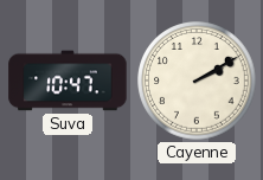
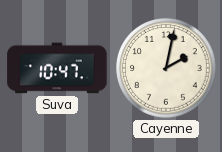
Cayenne: 2:10 -> 2:02
